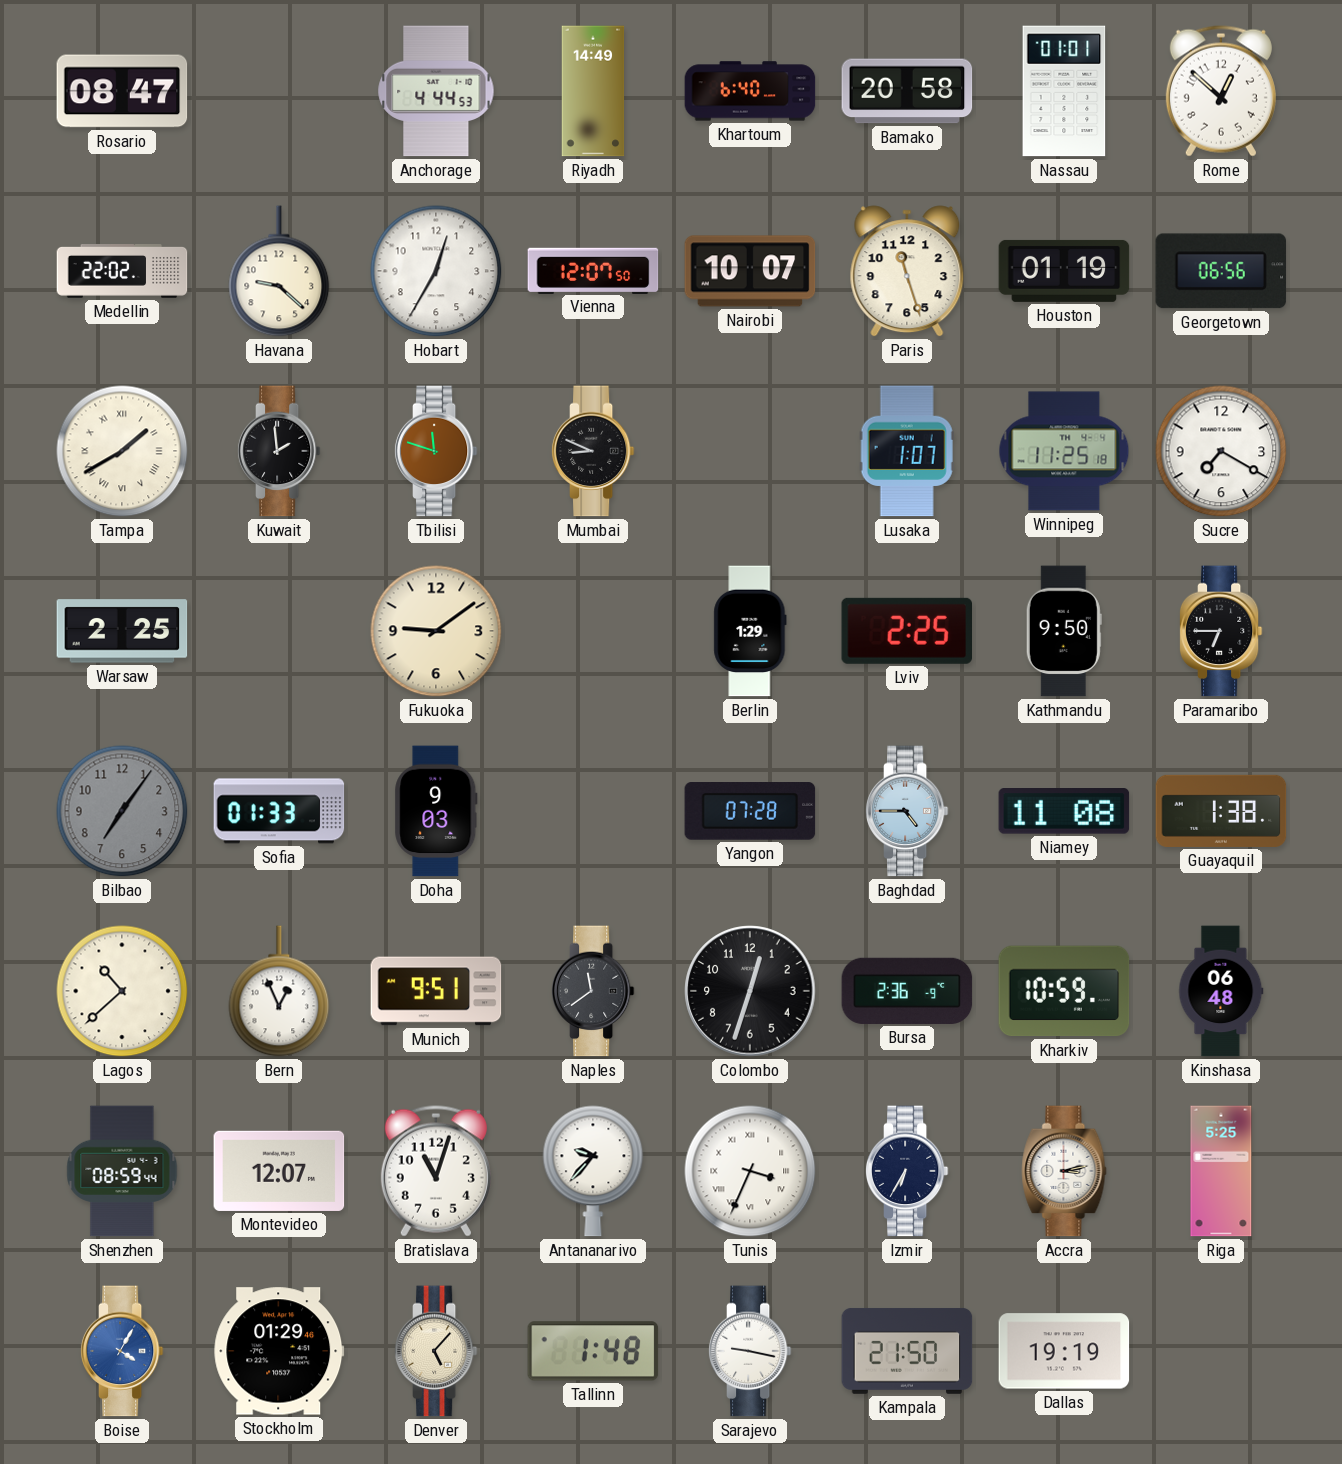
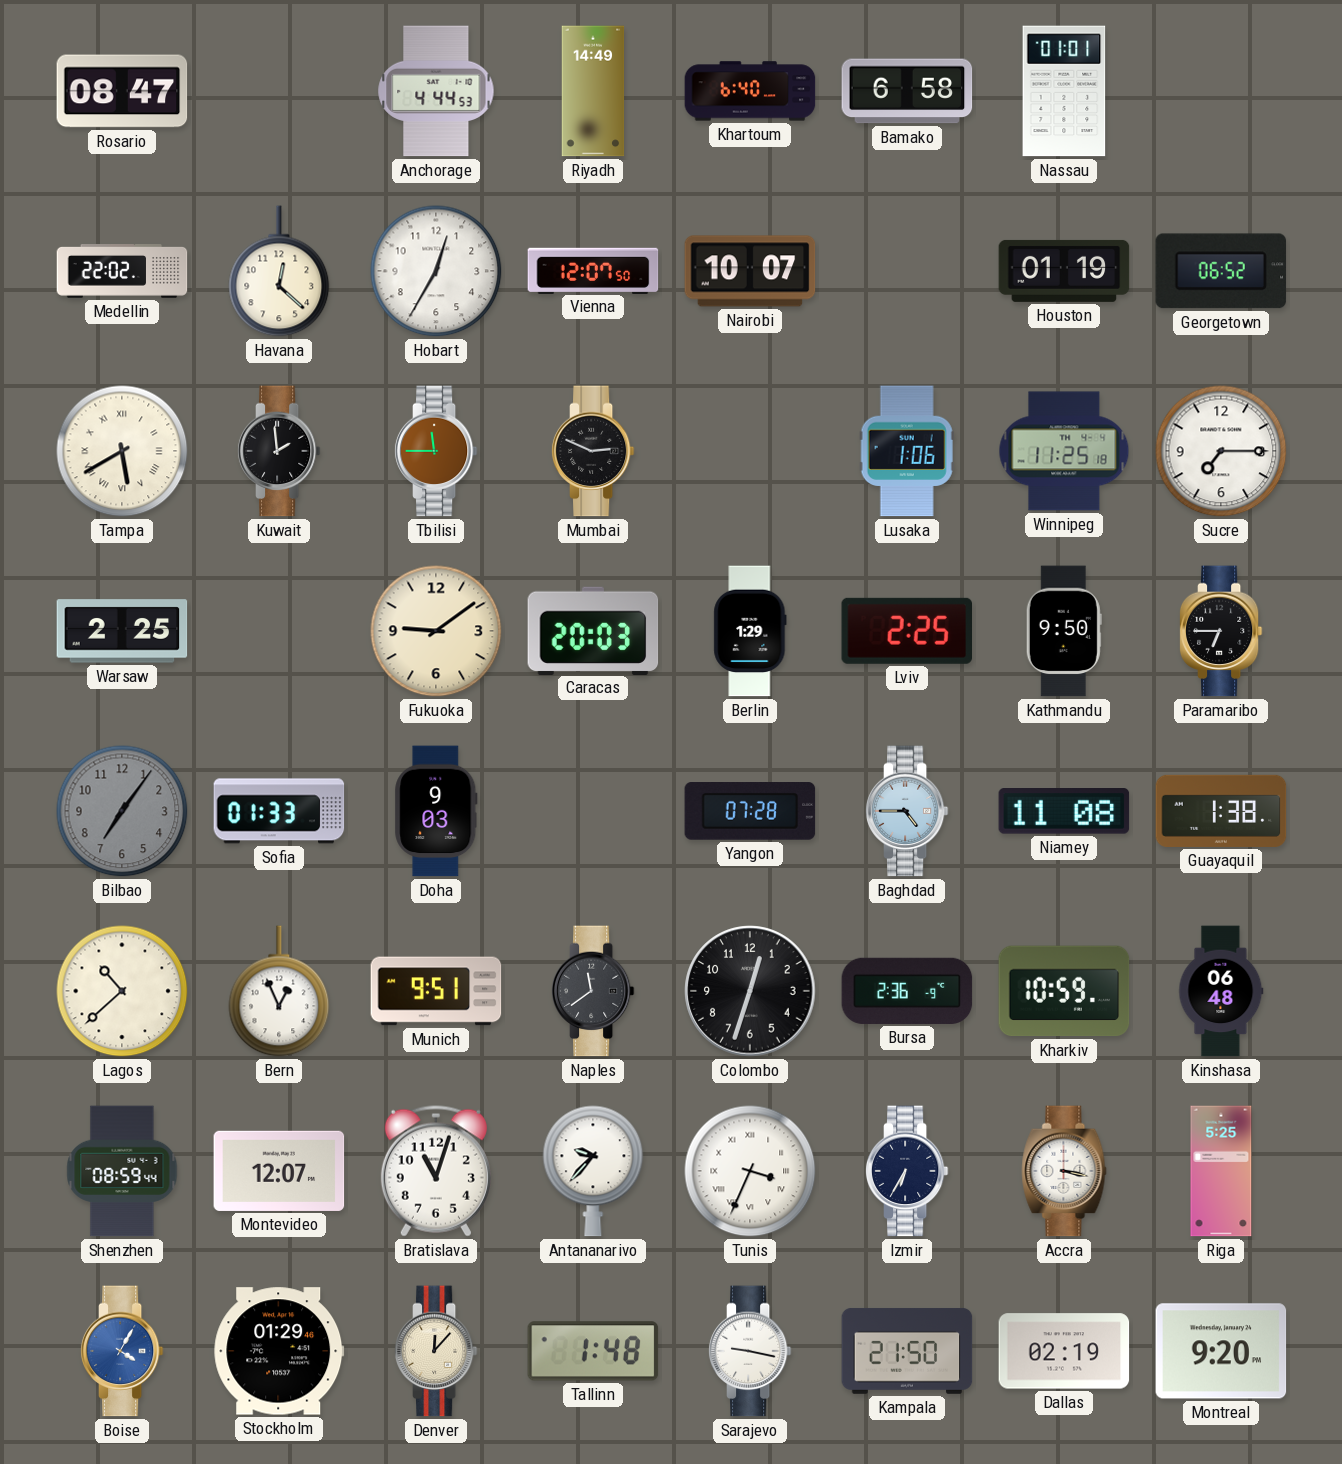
Bamako: 20:58 -> 6:58
Rome: 12:52 -> none
Havana: 9:22 -> 12:22
Paris: 11:27 -> none
Georgetown: 06:56 -> 06:52
Tampa: 1:40 -> 5:40
Tbilisi: 11:48 -> 11:45
Mumbai: 8:49 -> 2:49
Lusaka: 1:07 -> 1:06
Sucre: 7:20 -> 7:15
Caracas: none -> 20:03
Accra: 3:13 -> 3:17
Denver: 5:07 -> 12:07
Dallas: 19:19 -> 02:19
Montreal: none -> 9:20
